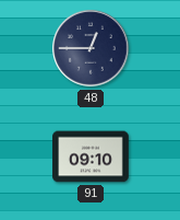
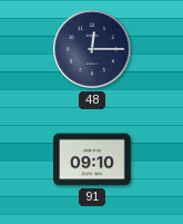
48: 12:45 -> 12:15
